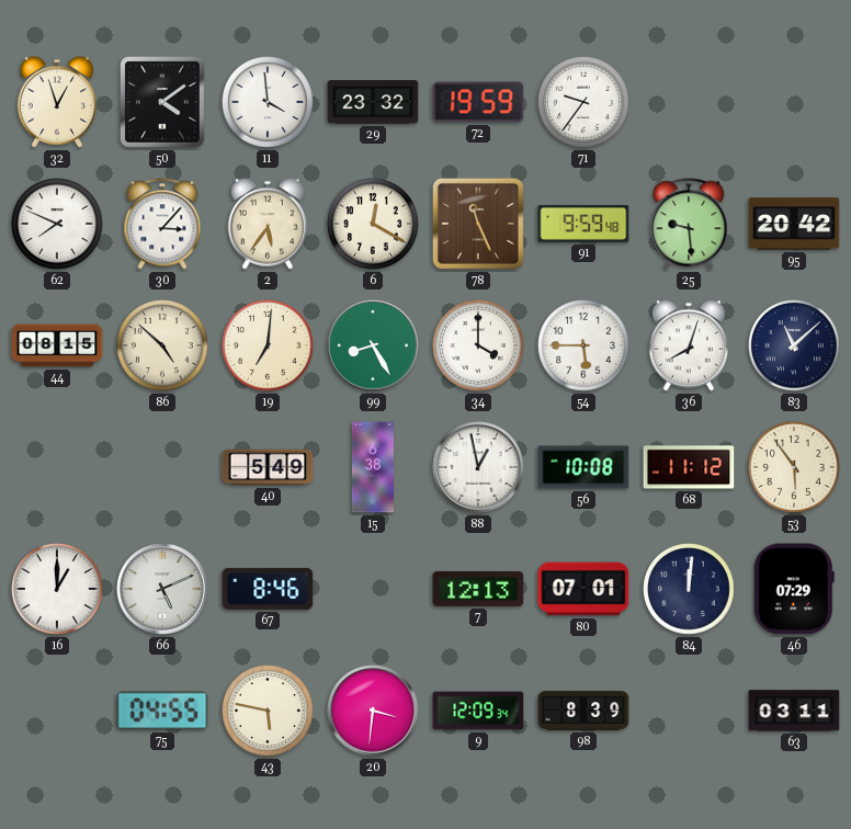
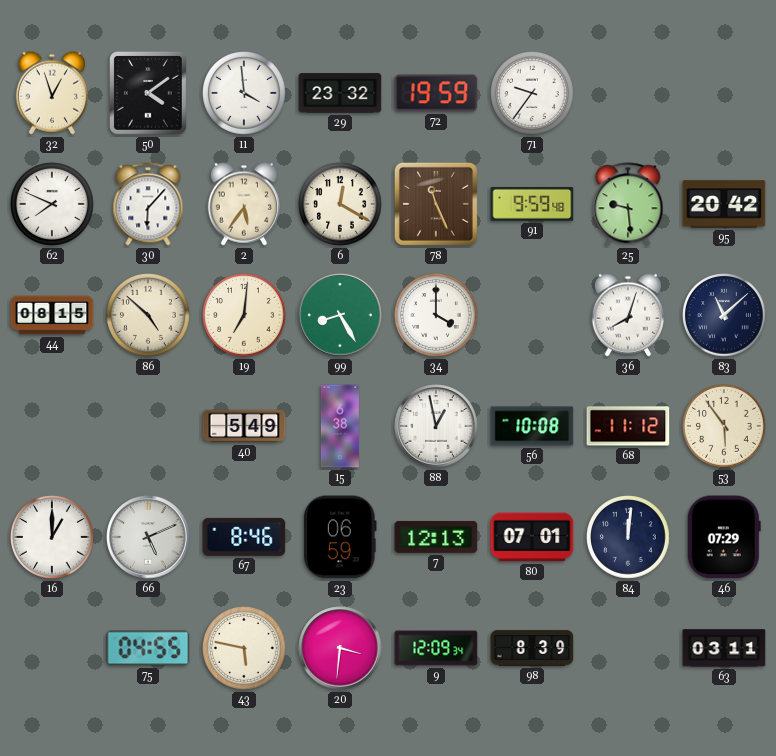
30: 3:07 -> 6:07
54: 5:45 -> none
23: none -> 06:59
